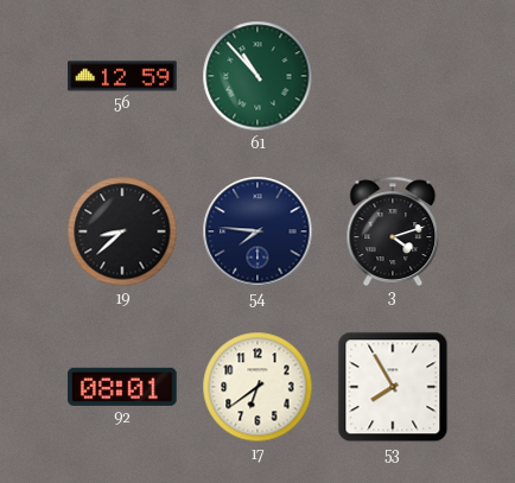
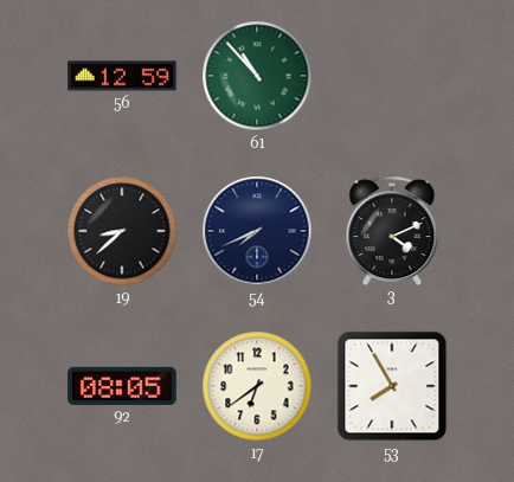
54: 7:46 -> 7:41
3: 4:12 -> 4:11
92: 08:01 -> 08:05
